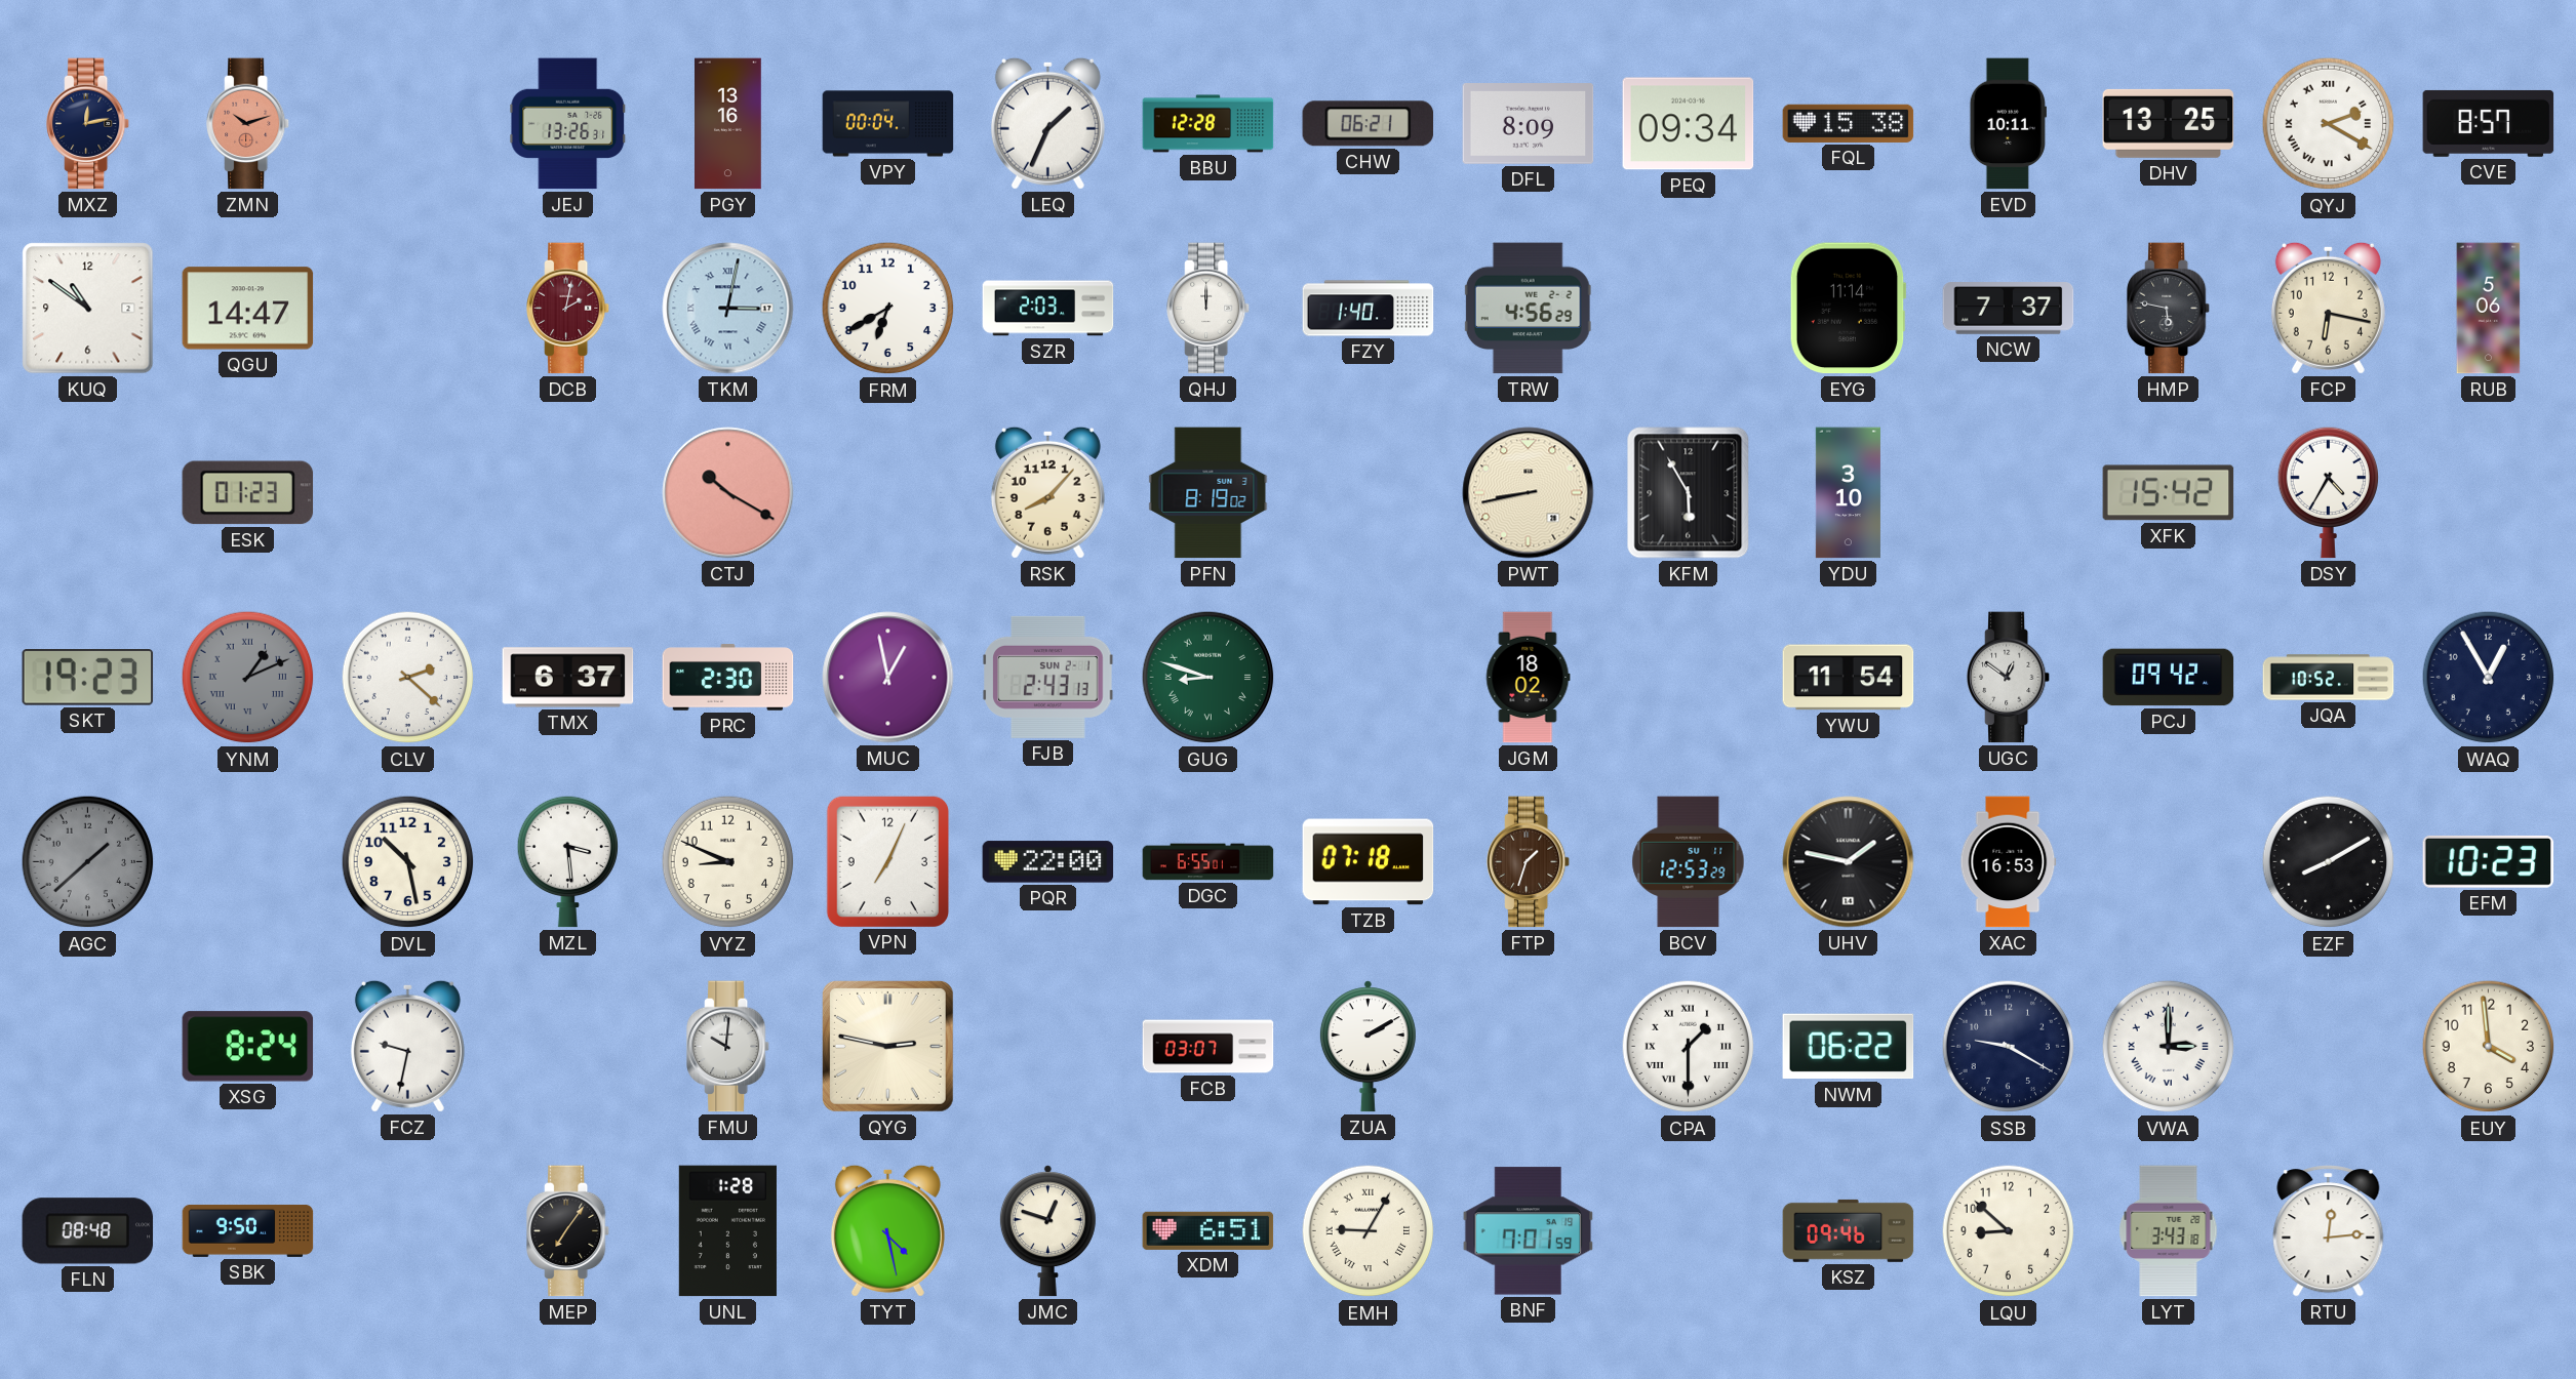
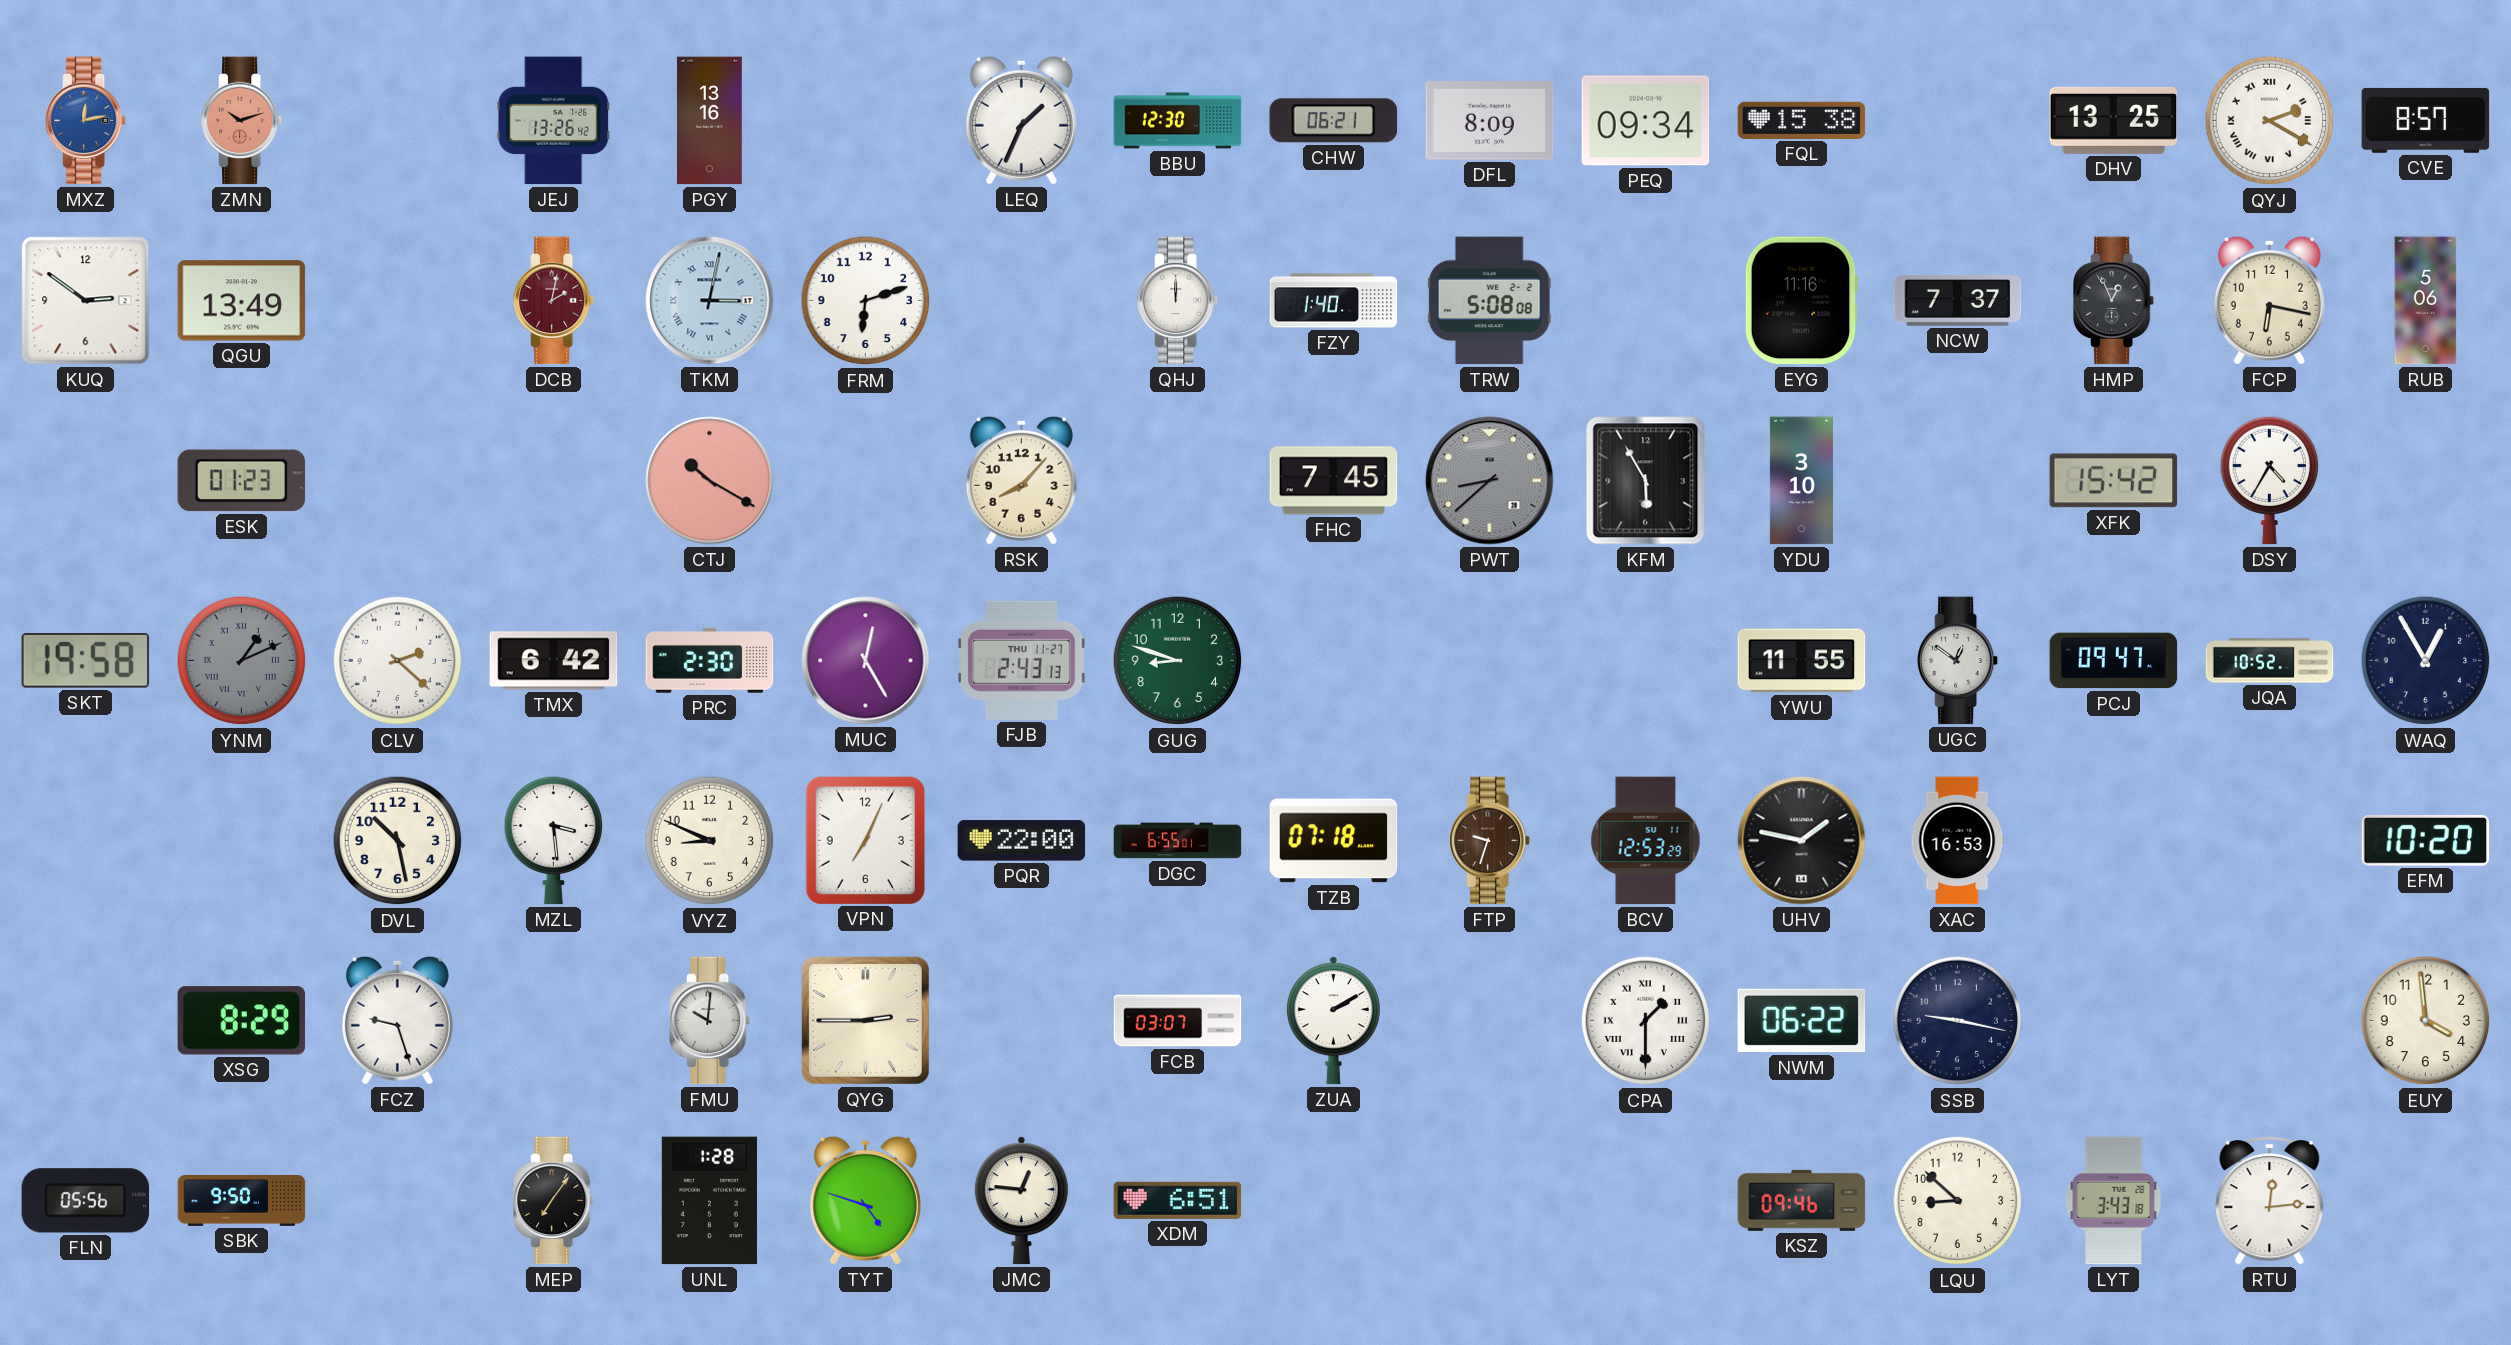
MXZ dial: navy -> blue
JEJ: 13:26:31 -> 13:26:42
VPY: 00:04 -> none
BBU: 12:28 -> 12:30
EVD: 10:11 -> none
KUQ: 10:51 -> 2:51
QGU: 14:47 -> 13:49
FRM: 6:40 -> 6:12
SZR: 2:03 -> none
TRW: 4:56 -> 5:08
EYG: 11:14 -> 11:16
HMP: 5:47 -> 12:56
PFN: 8:19 -> none
FHC: none -> 7:45
PWT: 8:43 -> 8:38
PWT dial: cream -> grey
SKT: 19:23 -> 19:58
TMX: 6:37 -> 6:42
MUC: 12:58 -> 12:25
FJB date: SUN 2-1 -> THU 11-27
GUG numerals: Roman -> Arabic
JGM: 18:02 -> none
YWU: 11:54 -> 11:55
PCJ: 09:42 -> 09:47
AGC: 1:38 -> none
FTP: 1:33 -> 9:33
EZF: 8:10 -> none
EFM: 10:23 -> 10:20
XSG: 8:24 -> 8:29
FCZ: 9:32 -> 9:27
QYG: 2:47 -> 2:45
SSB: 9:20 -> 9:17
VWA: 3:00 -> none
FLN: 08:48 -> 05:56
TYT: 4:28 -> 4:48
JMC: 12:48 -> 12:46
EMH: 9:05 -> none
BNF: 7:01 -> none
